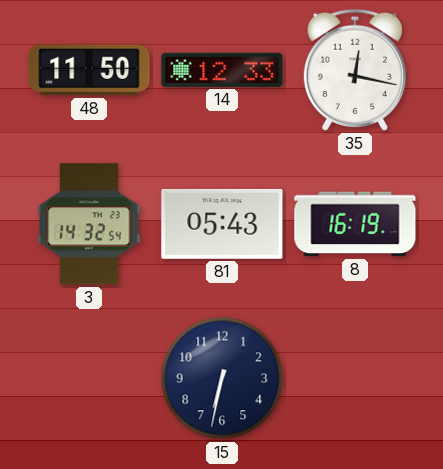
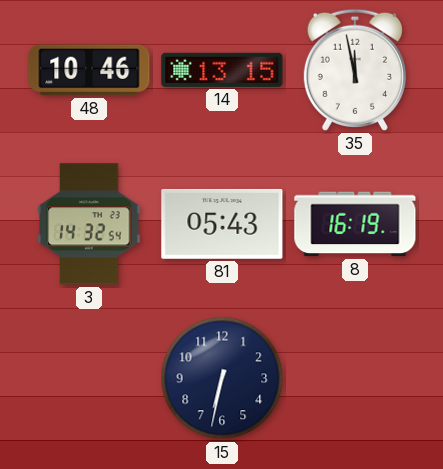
48: 11:50 -> 10:46
14: 12:33 -> 13:15
35: 12:17 -> 11:58
